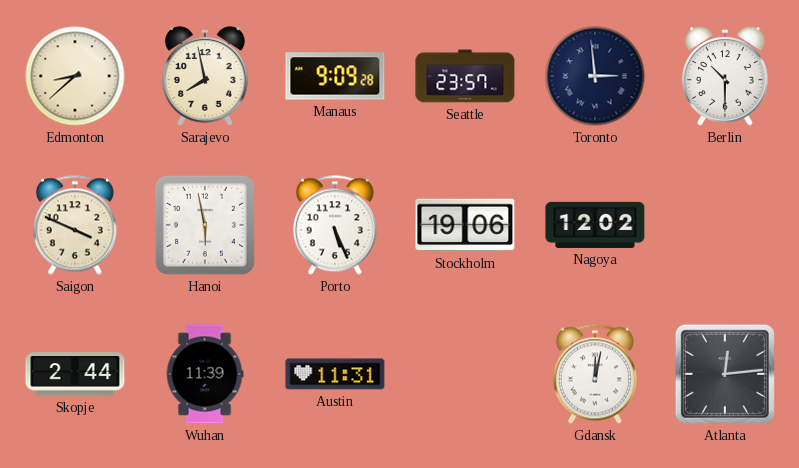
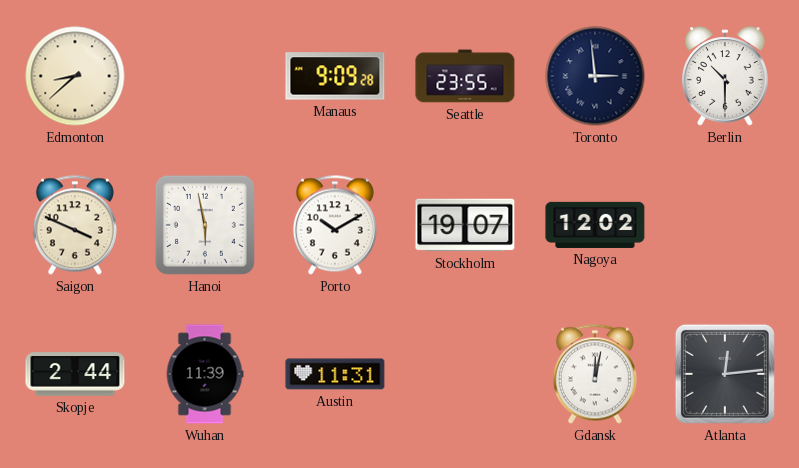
Sarajevo: 7:58 -> none
Seattle: 23:57 -> 23:55
Porto: 5:26 -> 10:10
Stockholm: 19:06 -> 19:07
